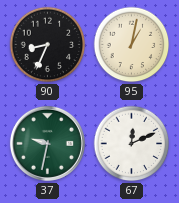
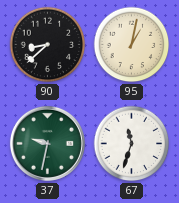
90: 8:34 -> 8:38
67: 12:11 -> 11:33
